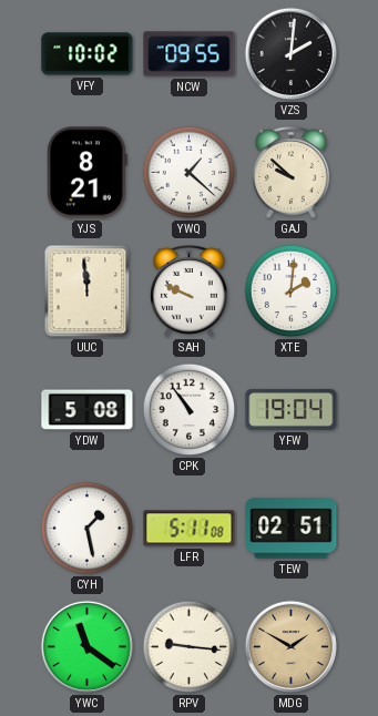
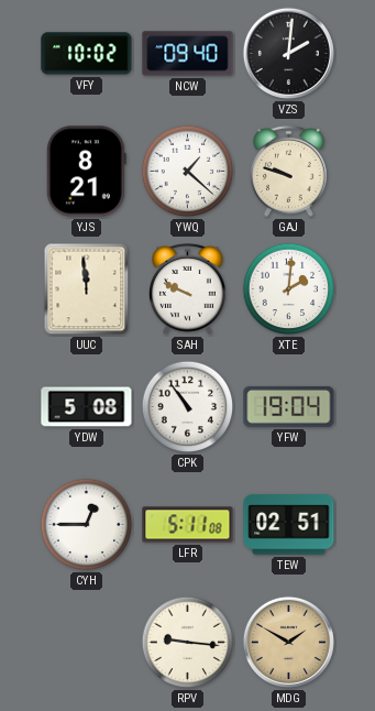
NCW: 09:55 -> 09:40
GAJ: 9:52 -> 9:48
CYH: 1:28 -> 12:45
YWC: 11:21 -> none
